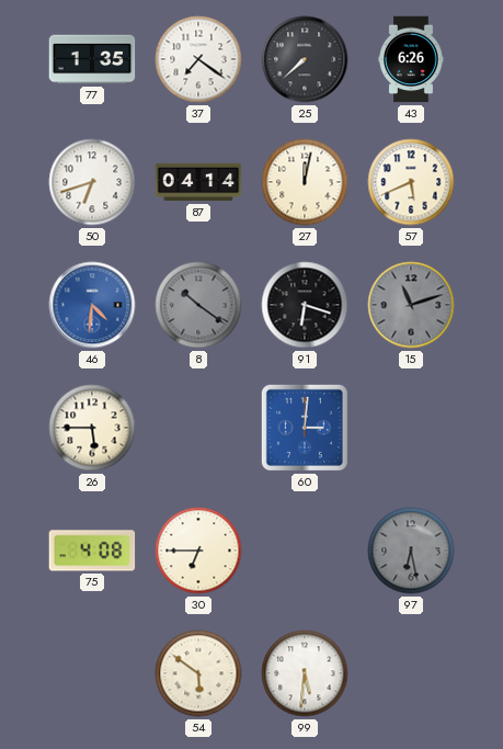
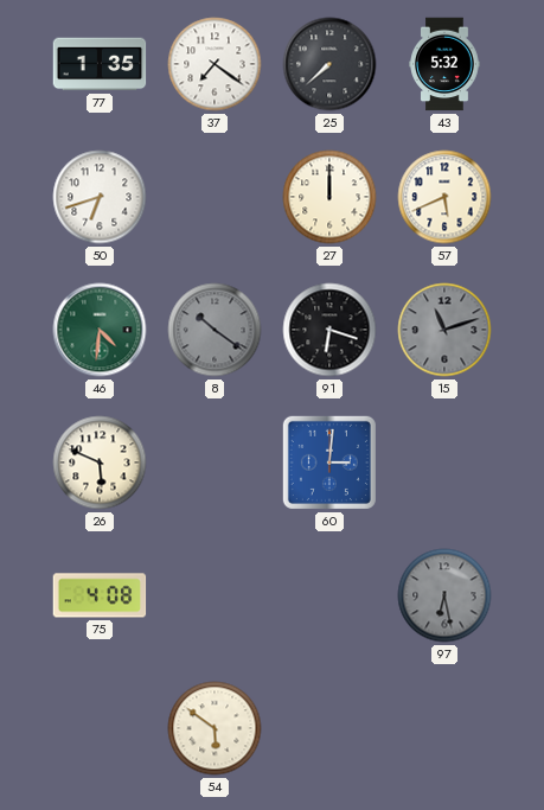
43: 6:26 -> 5:32
87: 04:14 -> none
27: 12:02 -> 12:00
46 dial: blue -> green
26: 5:45 -> 5:49
30: 6:45 -> none
99: 5:31 -> none
